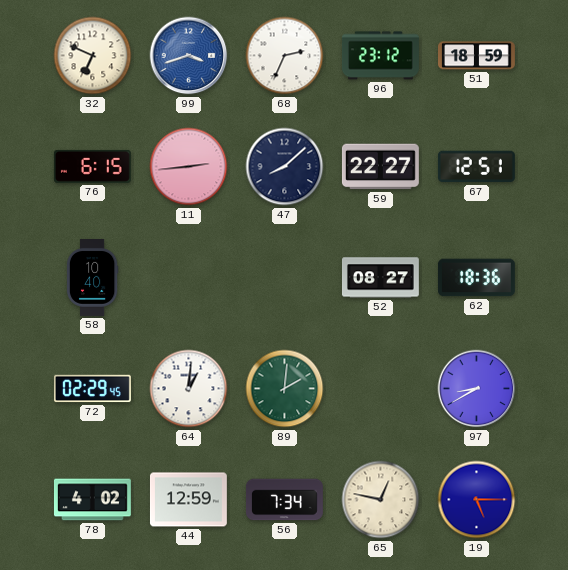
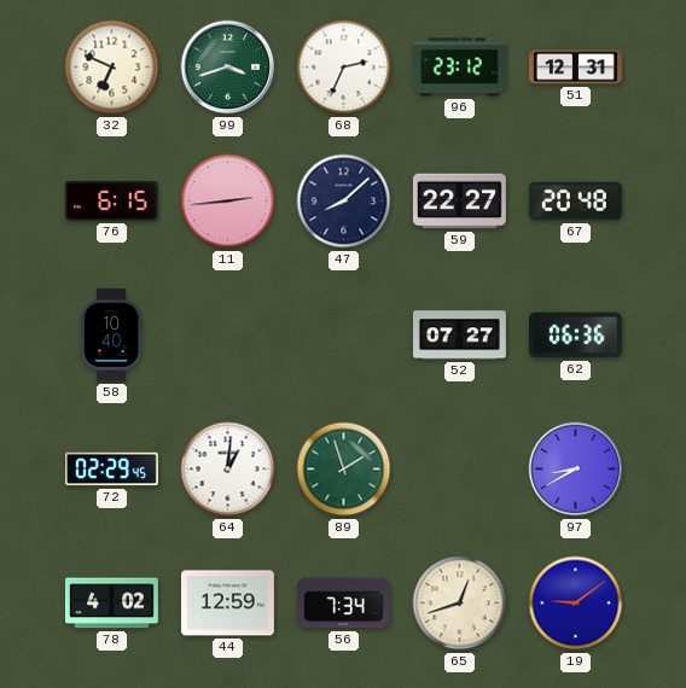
99 dial: blue -> green
51: 18:59 -> 12:31
67: 12:51 -> 20:48
52: 08:27 -> 07:27
62: 18:36 -> 06:36
89: 2:01 -> 1:57
65: 12:47 -> 12:42
19: 5:15 -> 9:09
